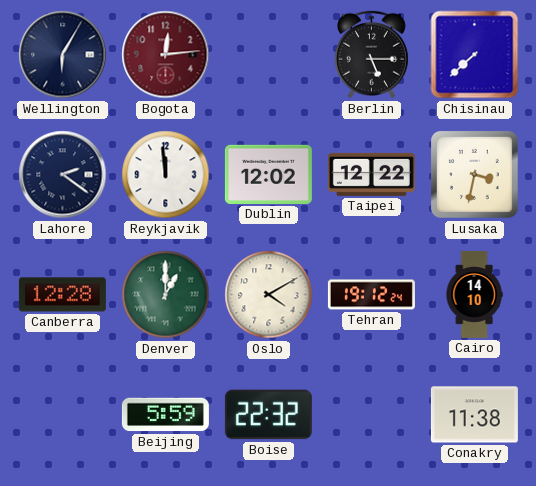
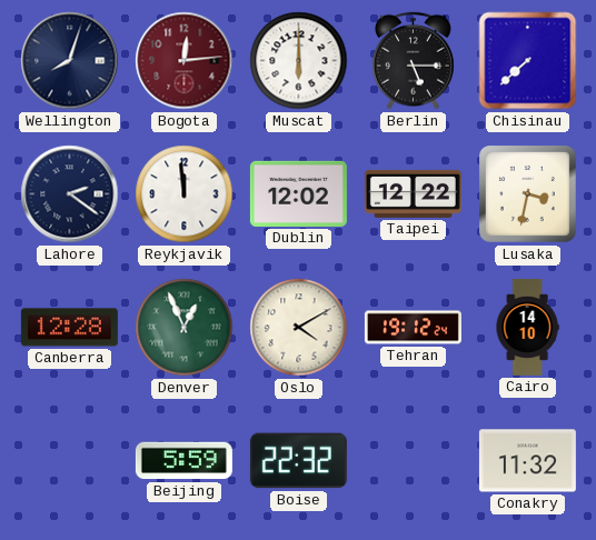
Wellington: 6:05 -> 8:03
Muscat: none -> 6:00
Denver: 1:00 -> 12:56
Conakry: 11:38 -> 11:32
